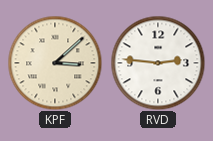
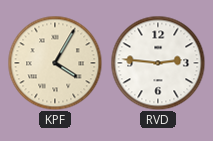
KPF: 3:08 -> 4:05
